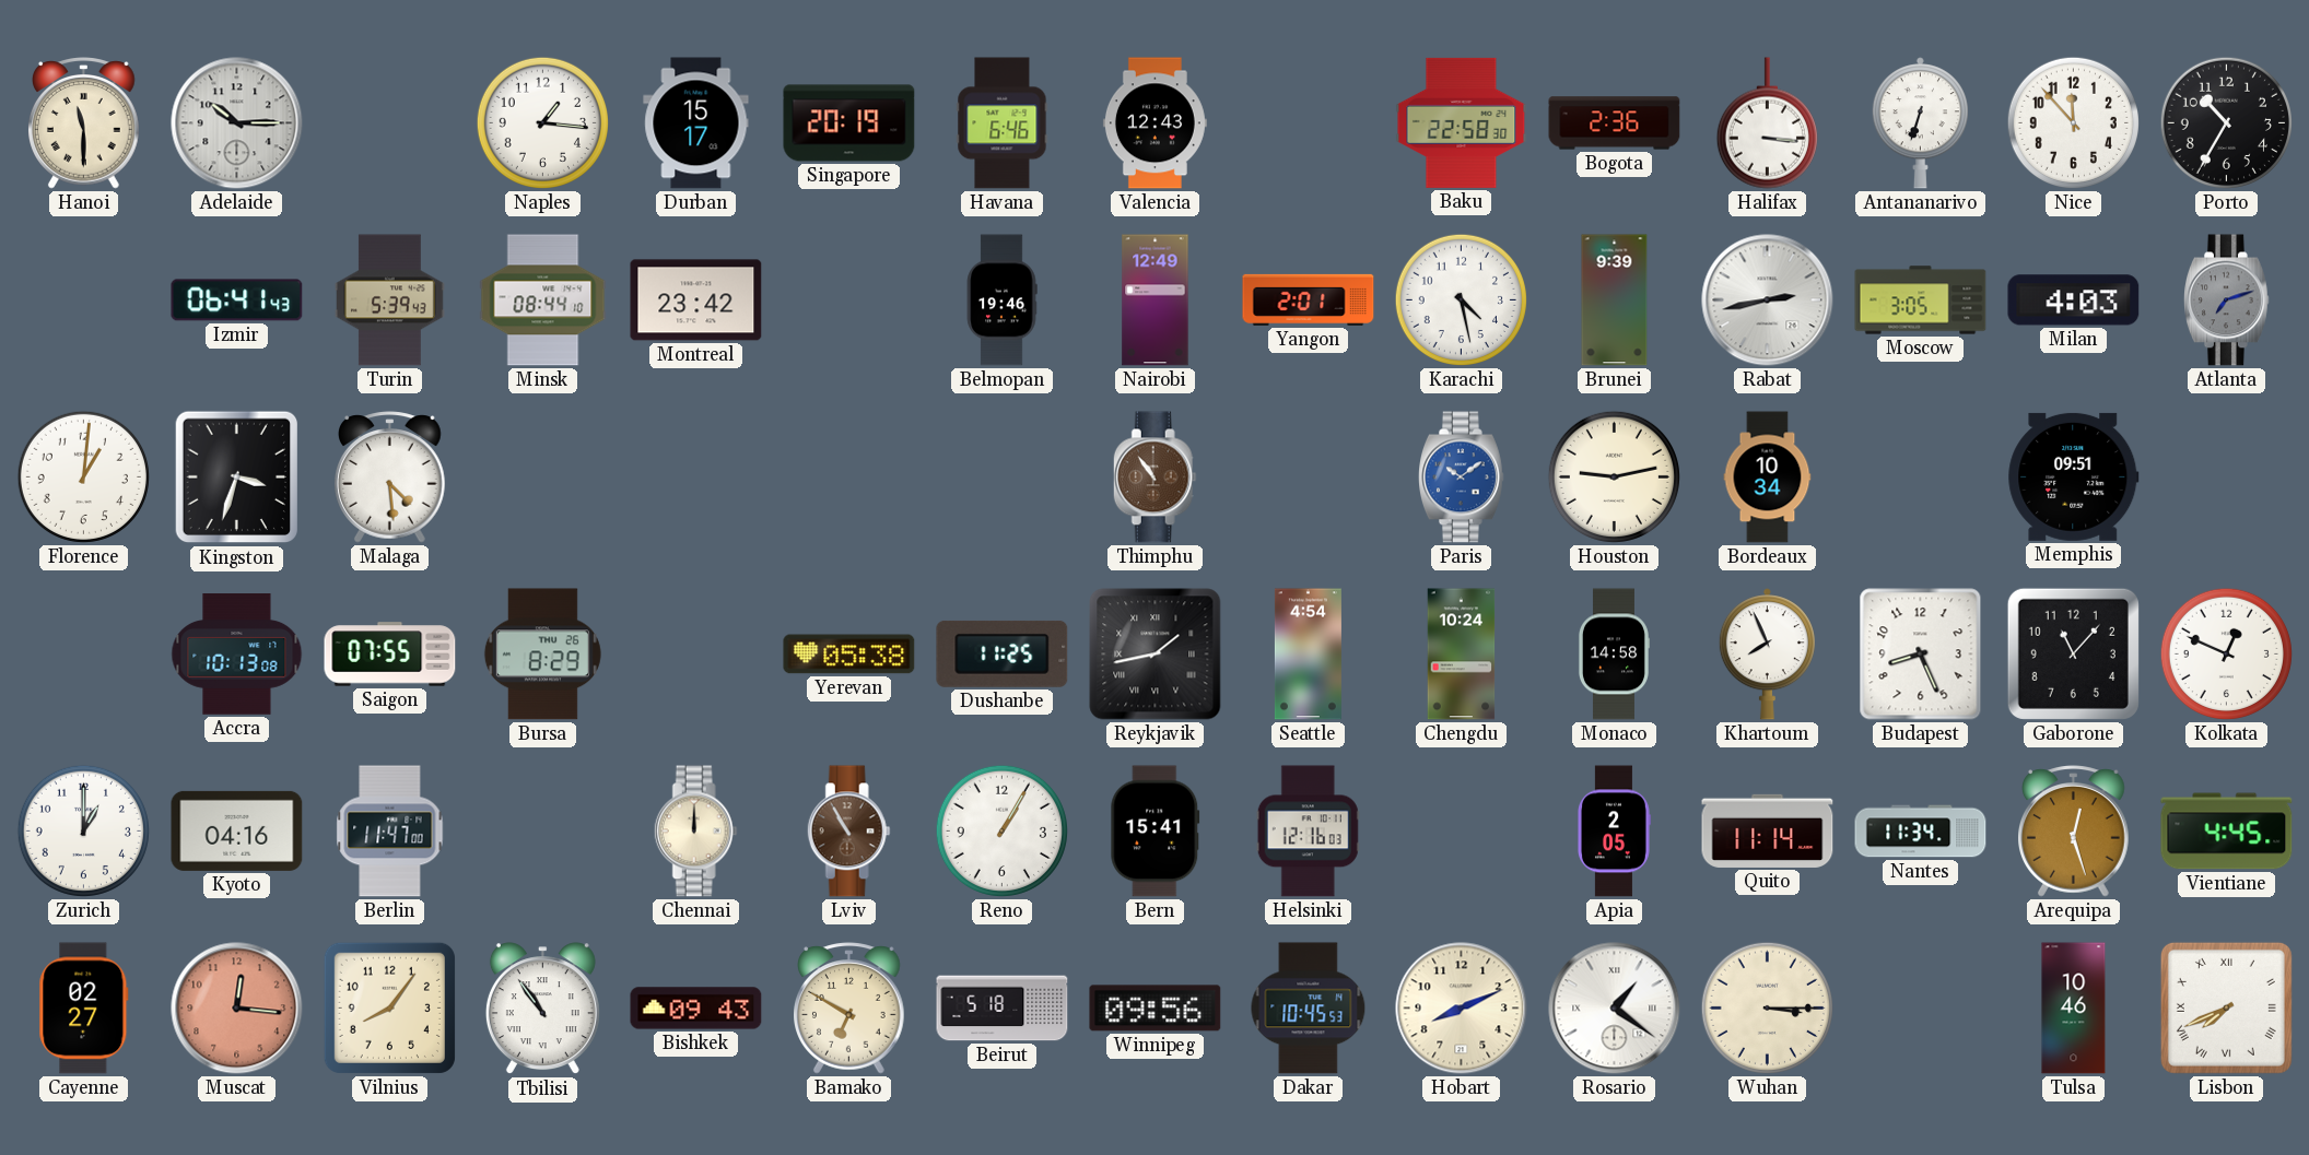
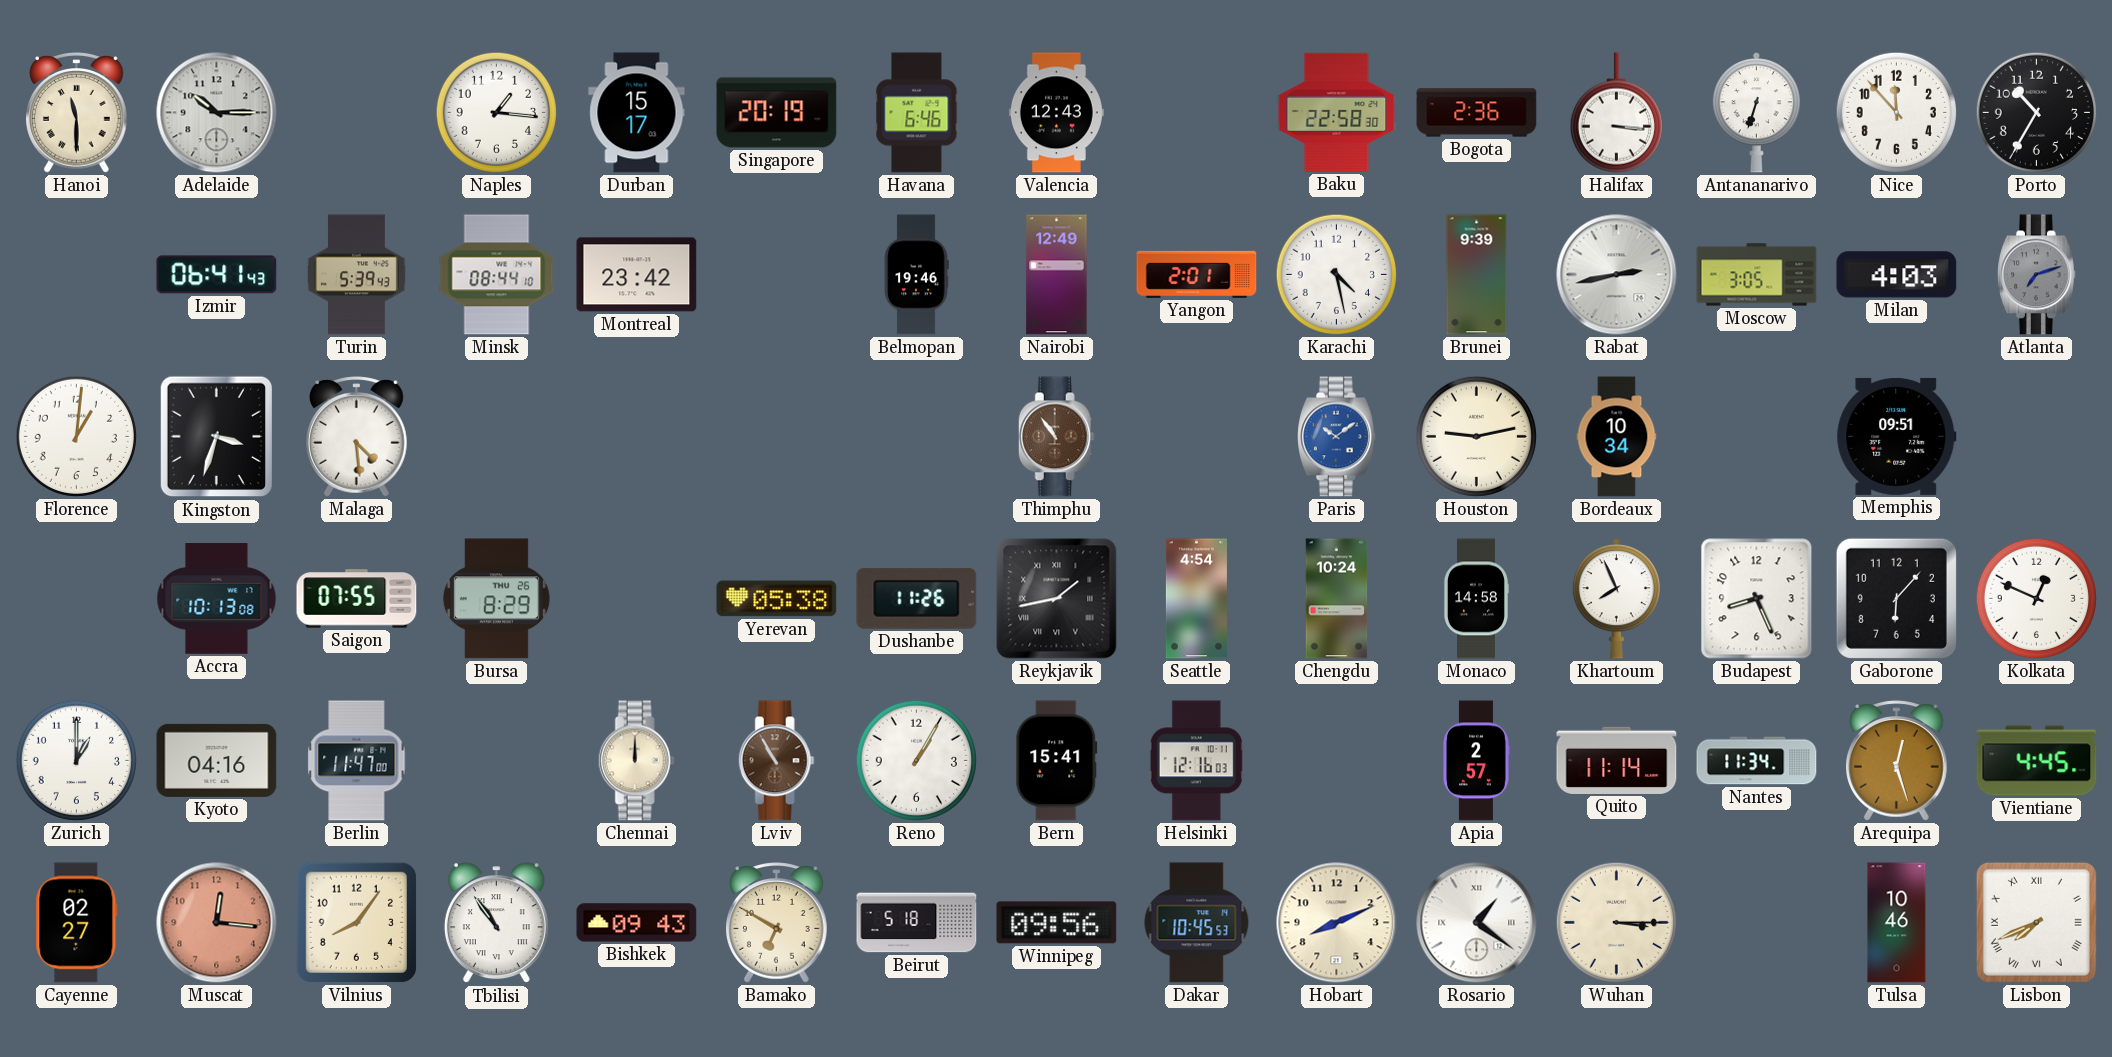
Dushanbe: 11:25 -> 11:26
Gaborone: 11:07 -> 6:07
Apia: 2:05 -> 2:57
